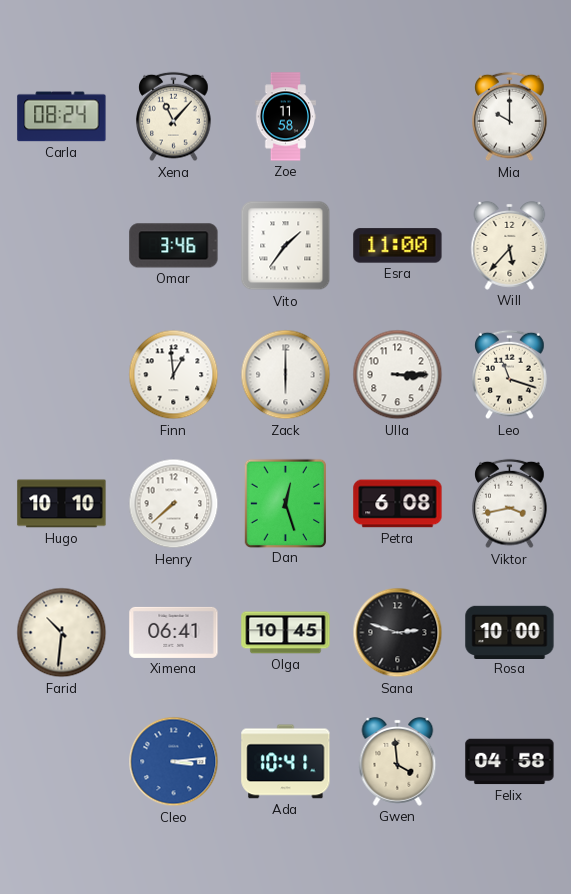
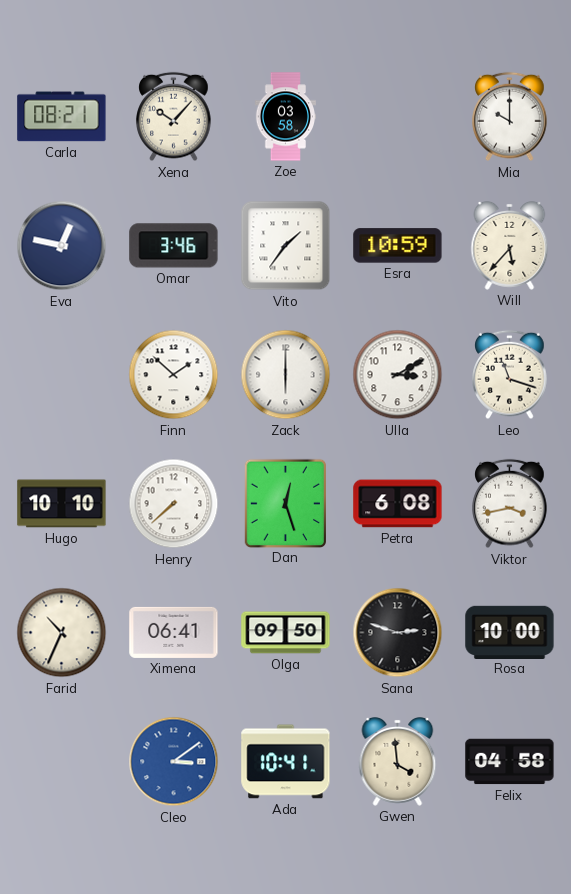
Carla: 08:24 -> 08:21
Xena: 11:07 -> 10:07
Zoe: 11:58 -> 03:58
Eva: none -> 12:47
Esra: 11:00 -> 10:59
Finn: 12:59 -> 1:52
Ulla: 3:15 -> 3:10
Farid: 10:31 -> 10:34
Olga: 10:45 -> 09:50
Cleo: 3:14 -> 3:09
